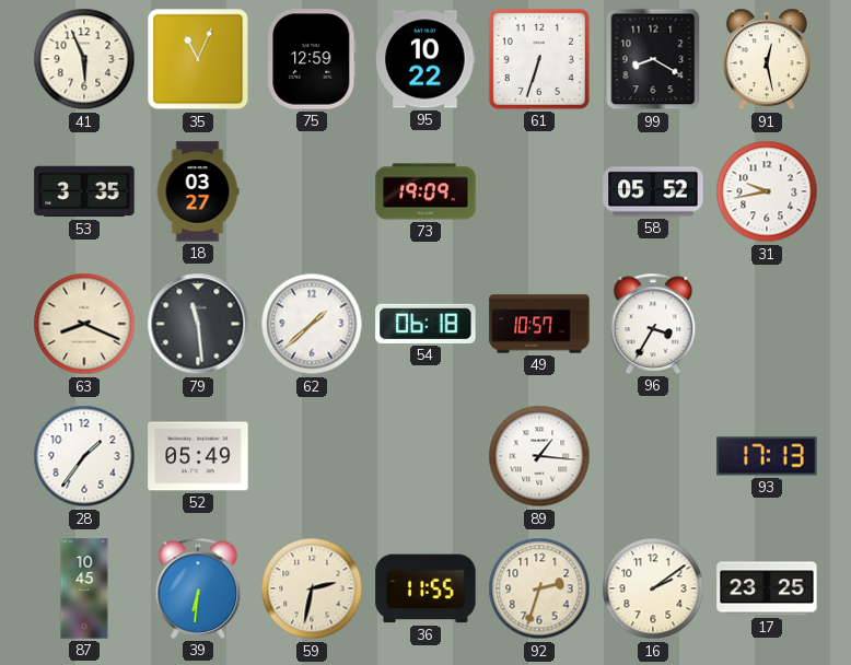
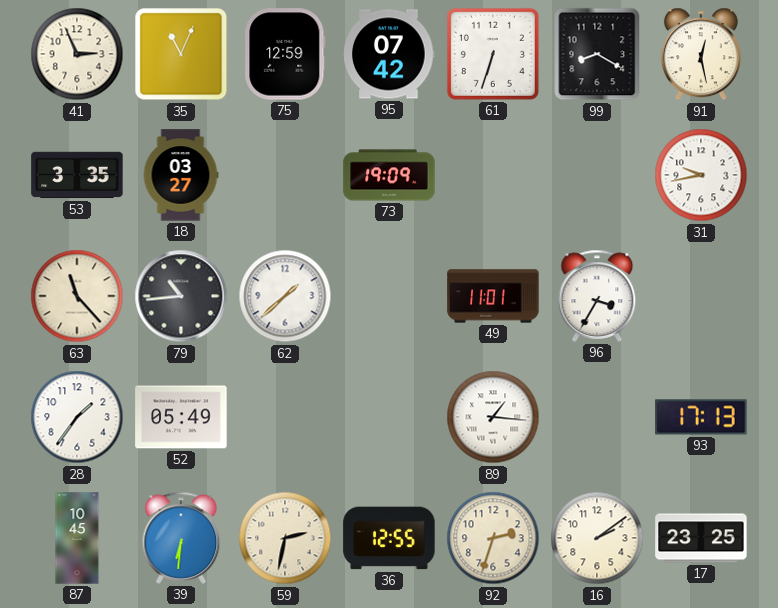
41: 5:56 -> 2:56
95: 10:22 -> 07:42
58: 05:52 -> none
63: 8:19 -> 11:23
79: 11:29 -> 10:44
54: 06:18 -> none
49: 10:57 -> 11:01
36: 11:55 -> 12:55
